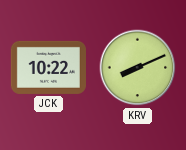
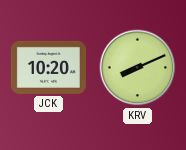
JCK: 10:22 -> 10:20
